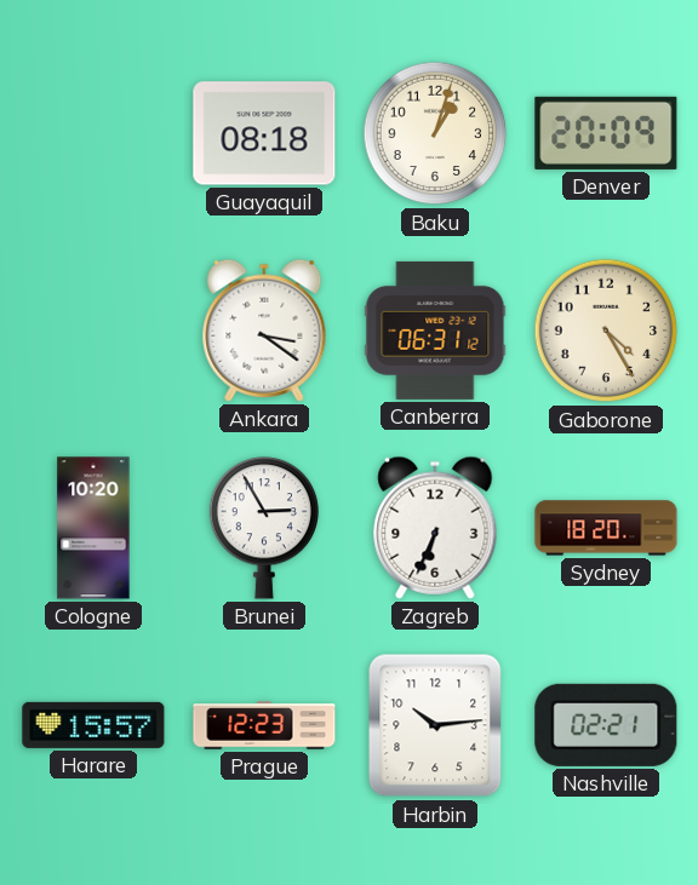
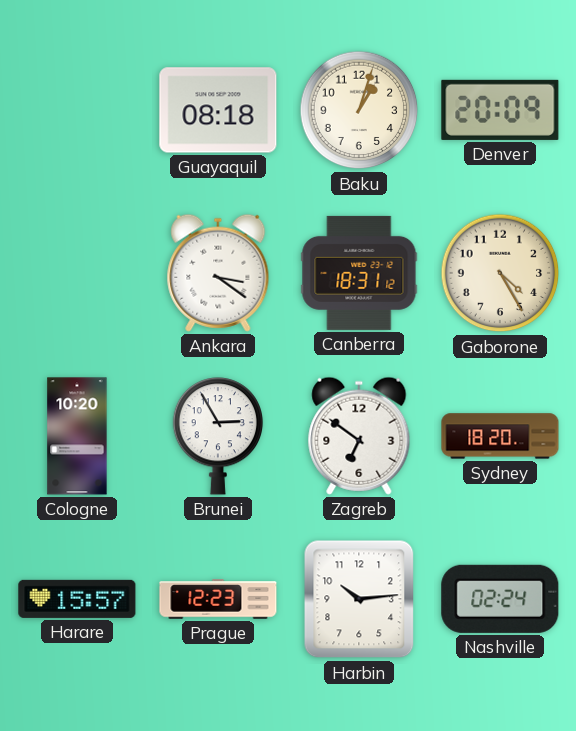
Canberra: 06:31 -> 18:31
Zagreb: 6:34 -> 6:51
Nashville: 02:21 -> 02:24
